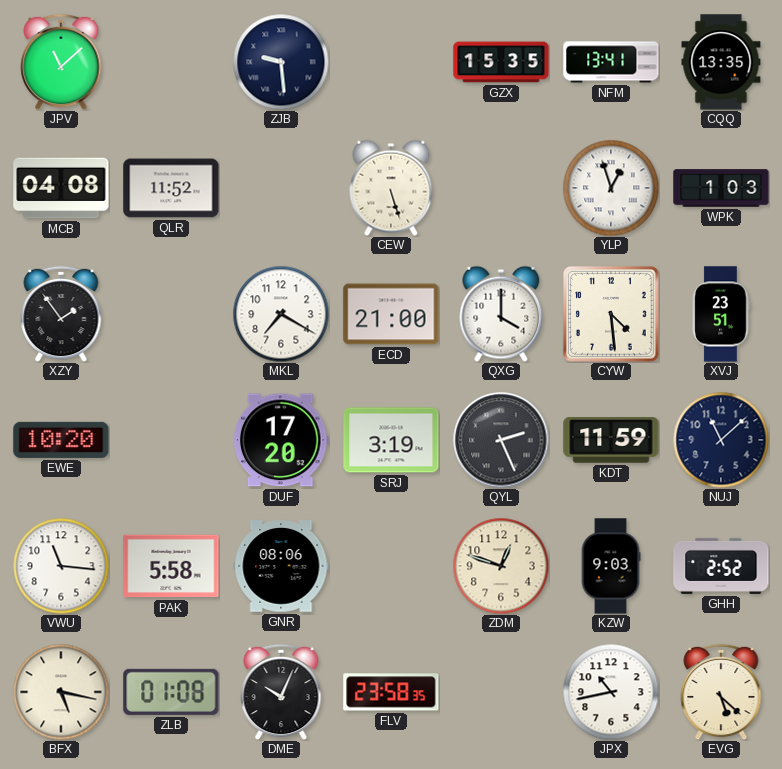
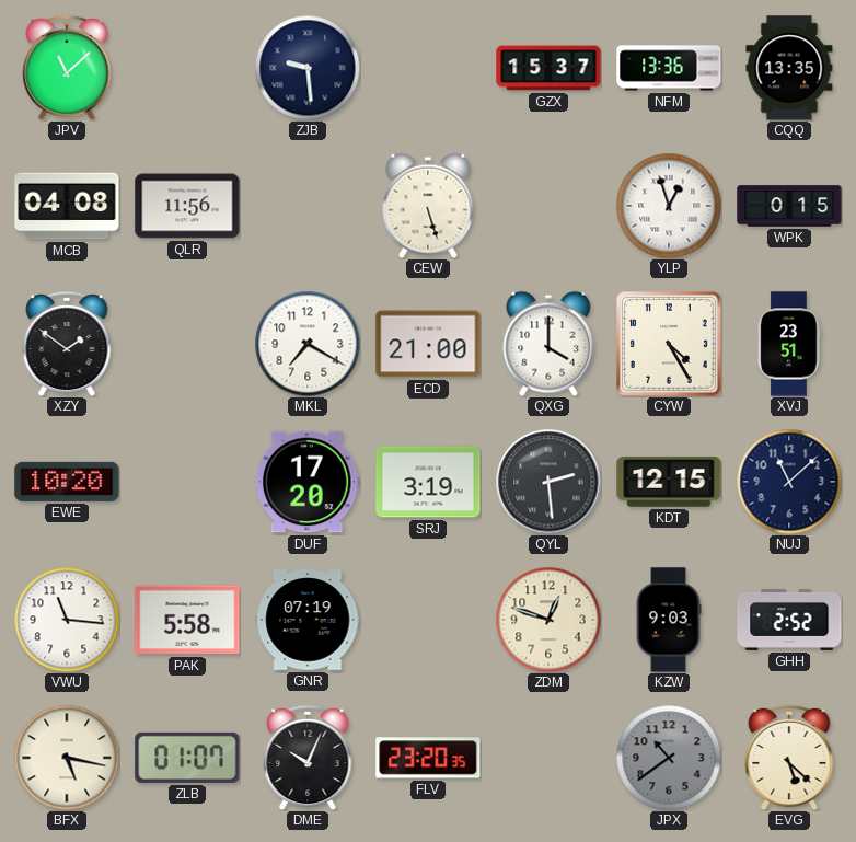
GZX: 15:35 -> 15:37
NFM: 13:41 -> 13:36
QLR: 11:52 -> 11:56
WPK: 1:03 -> 0:15
XZY: 1:54 -> 1:51
CYW: 4:29 -> 4:25
QYL: 2:26 -> 2:29
KDT: 11:59 -> 12:15
GNR: 08:06 -> 07:19
ZLB: 01:08 -> 01:07
FLV: 23:58 -> 23:20
JPX: 10:43 -> 10:39
JPX dial: white -> grey
